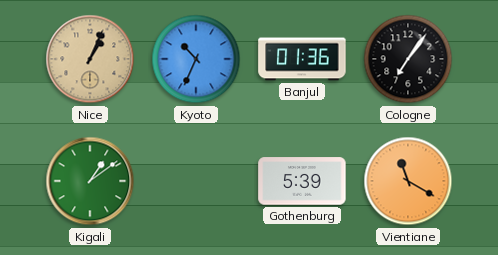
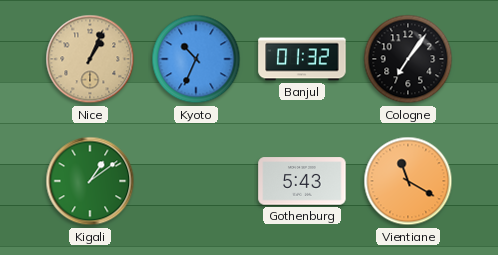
Banjul: 01:36 -> 01:32
Gothenburg: 5:39 -> 5:43
